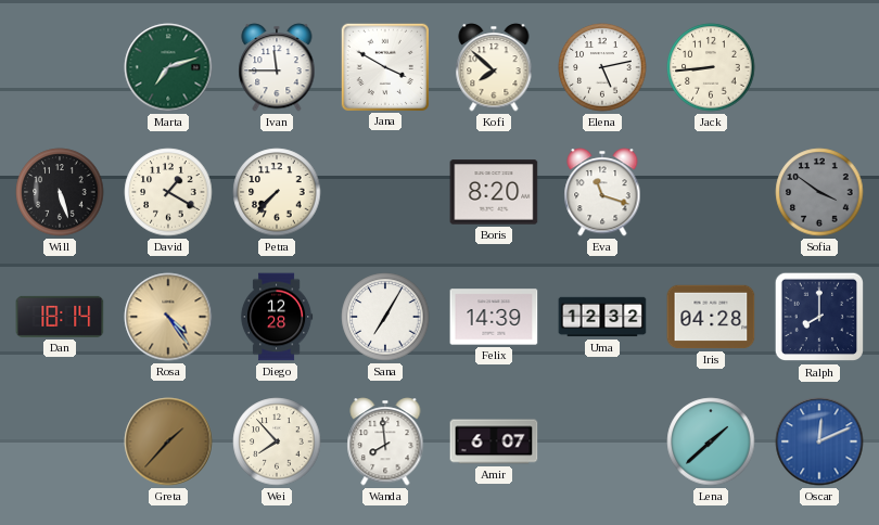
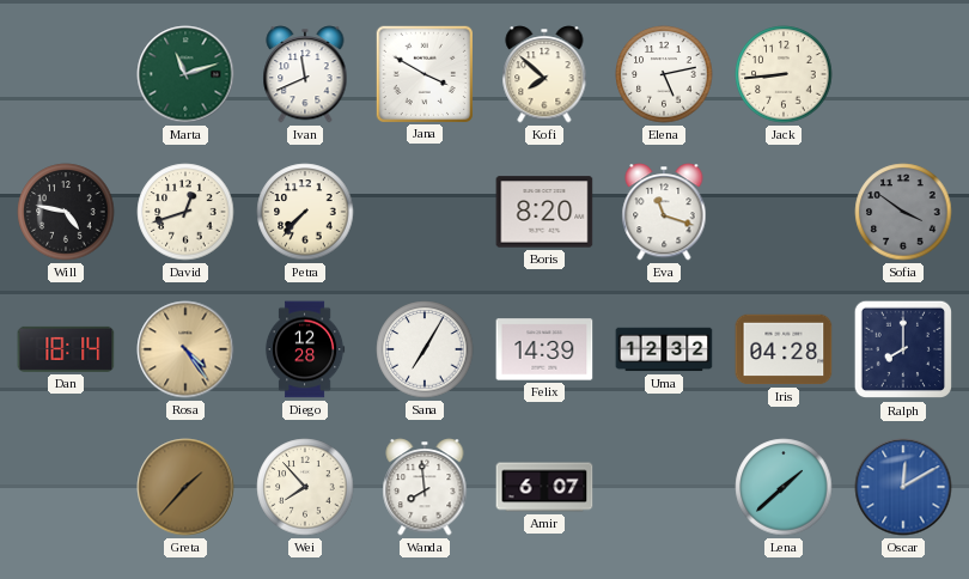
Marta: 7:12 -> 11:12
Ivan: 11:45 -> 11:41
Will: 5:27 -> 4:47
David: 1:20 -> 12:42
Oscar: 12:11 -> 12:10
